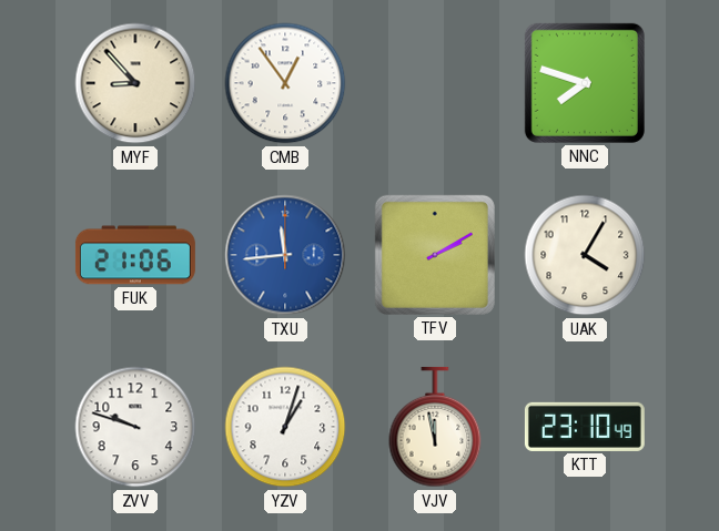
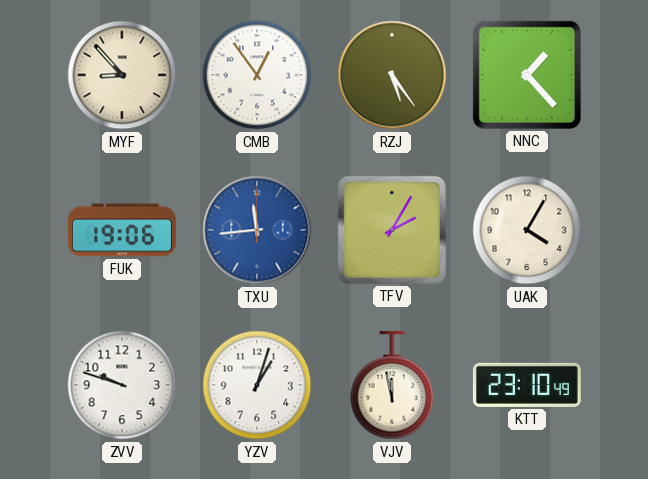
RZJ: none -> 5:24
NNC: 7:48 -> 1:23
FUK: 21:06 -> 19:06
TFV: 2:10 -> 2:05
